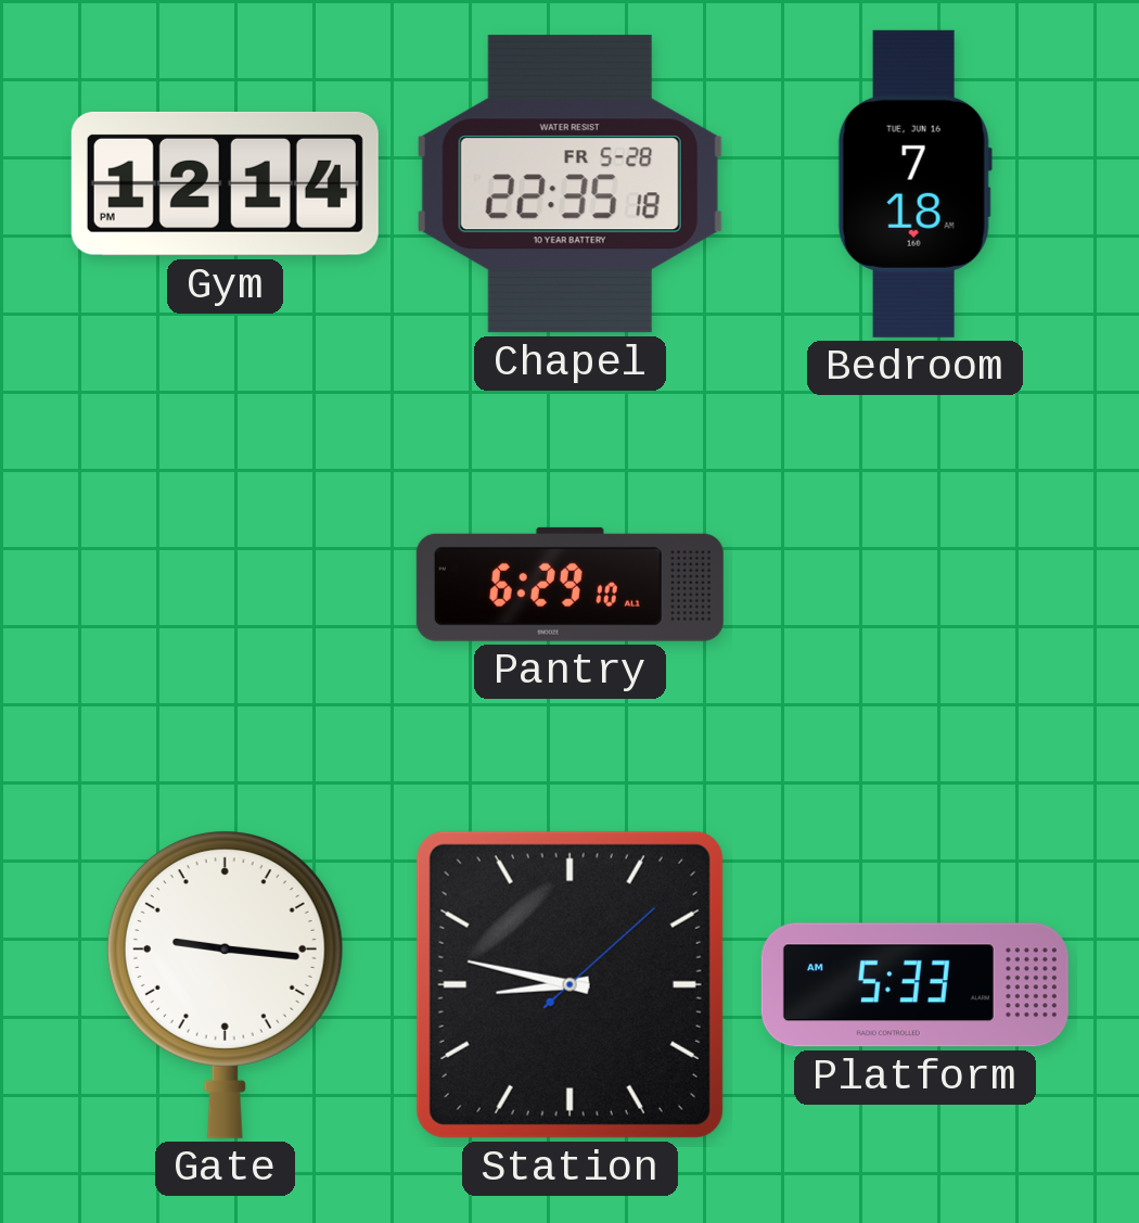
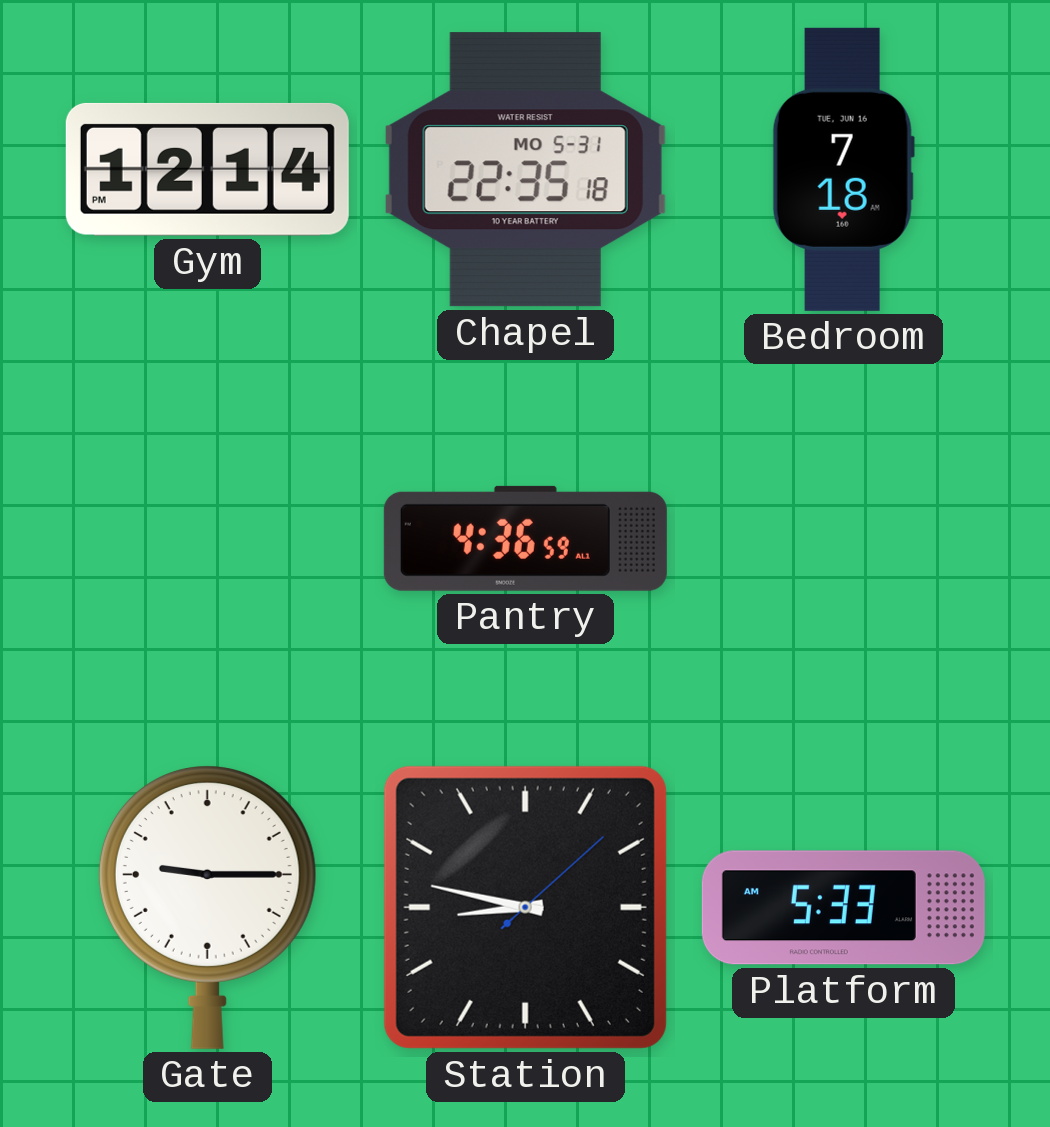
Chapel date: FR 5-28 -> MO 5-31
Pantry: 6:29 -> 4:36
Gate: 9:16 -> 9:15
